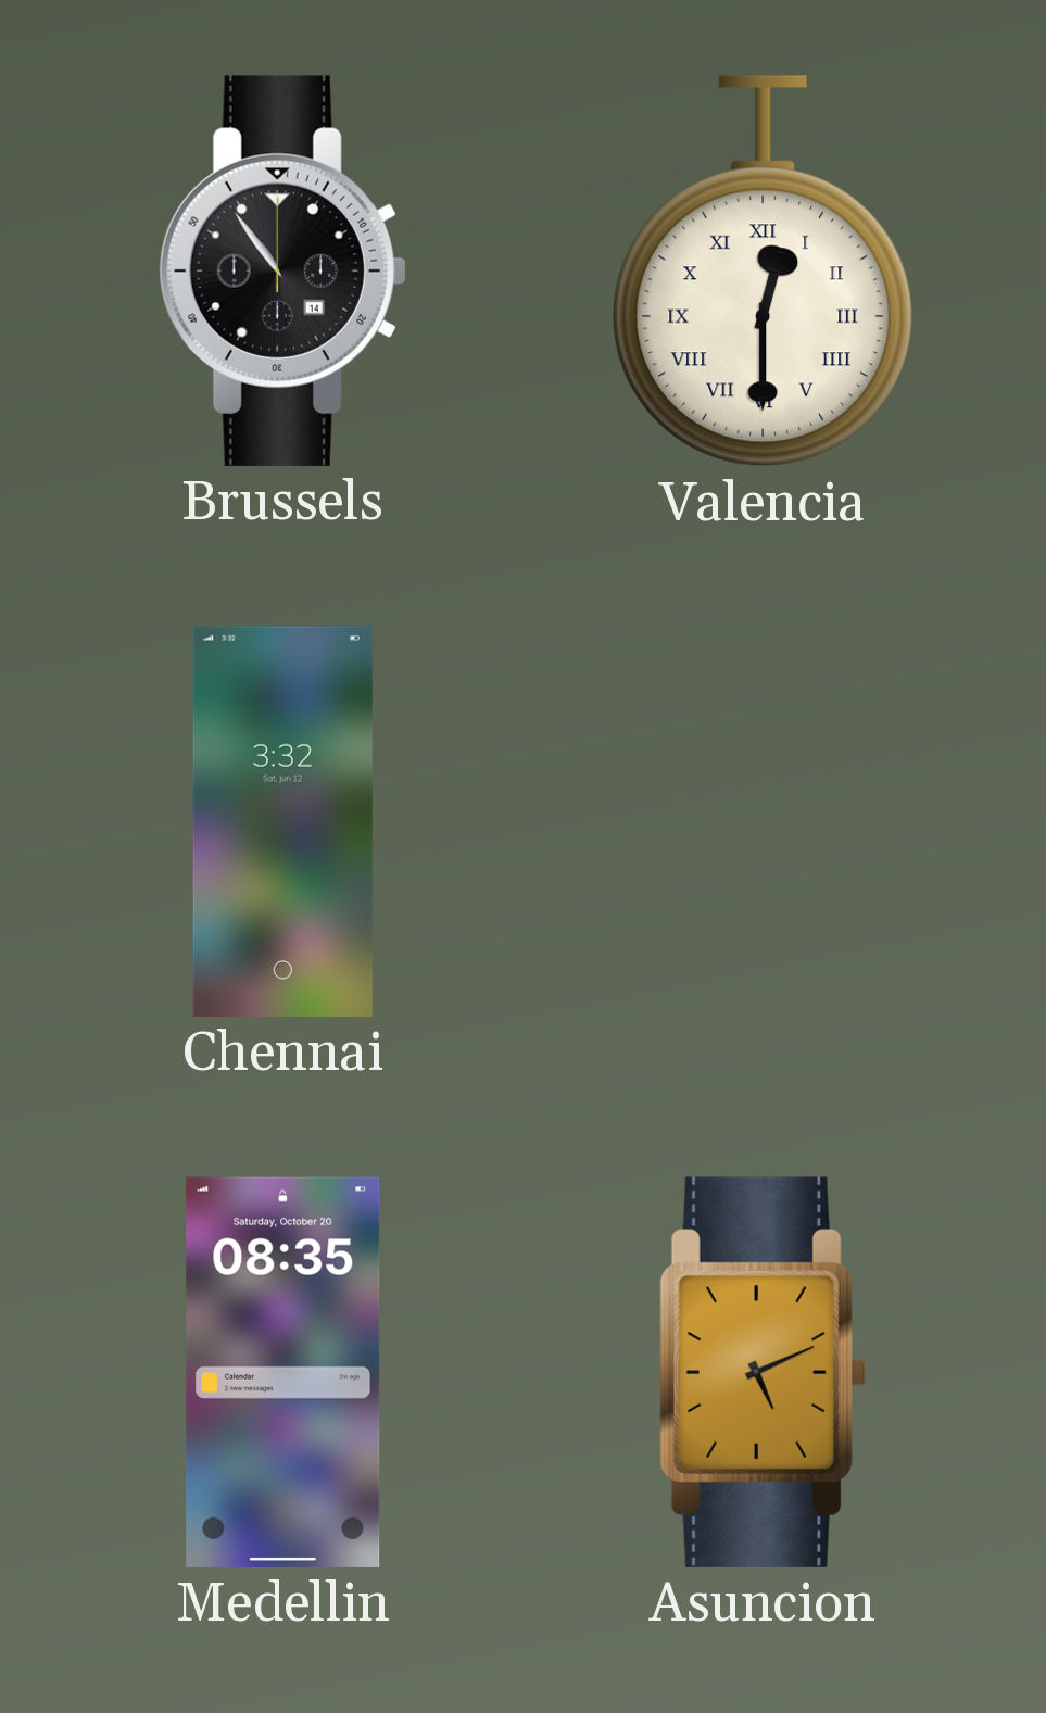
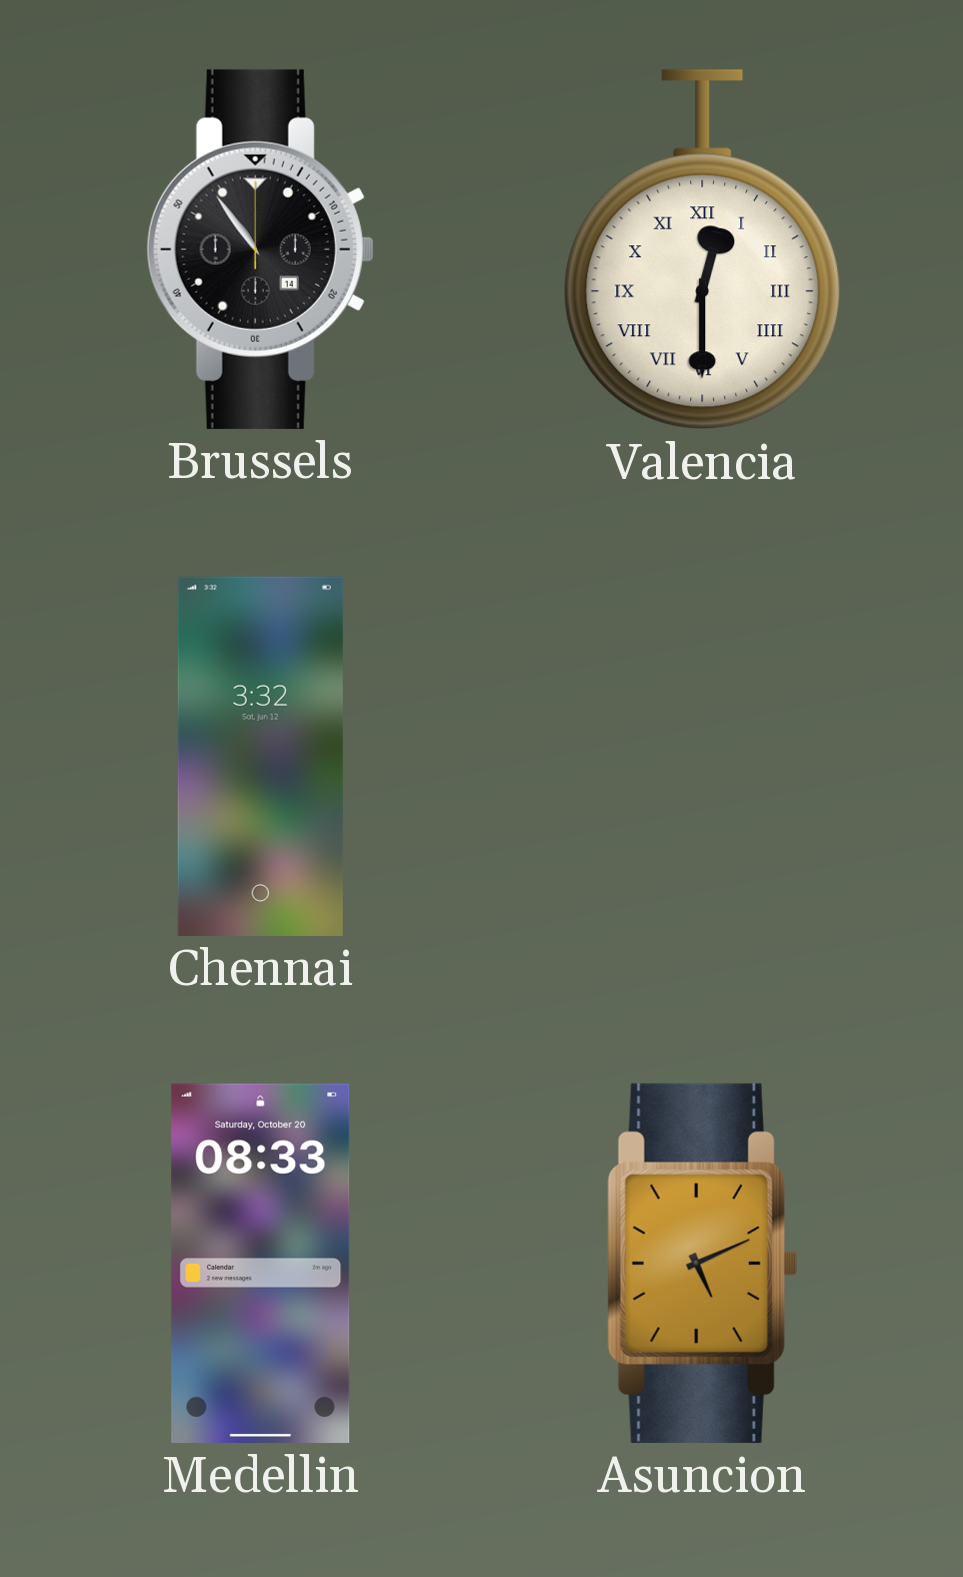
Medellin: 08:35 -> 08:33
